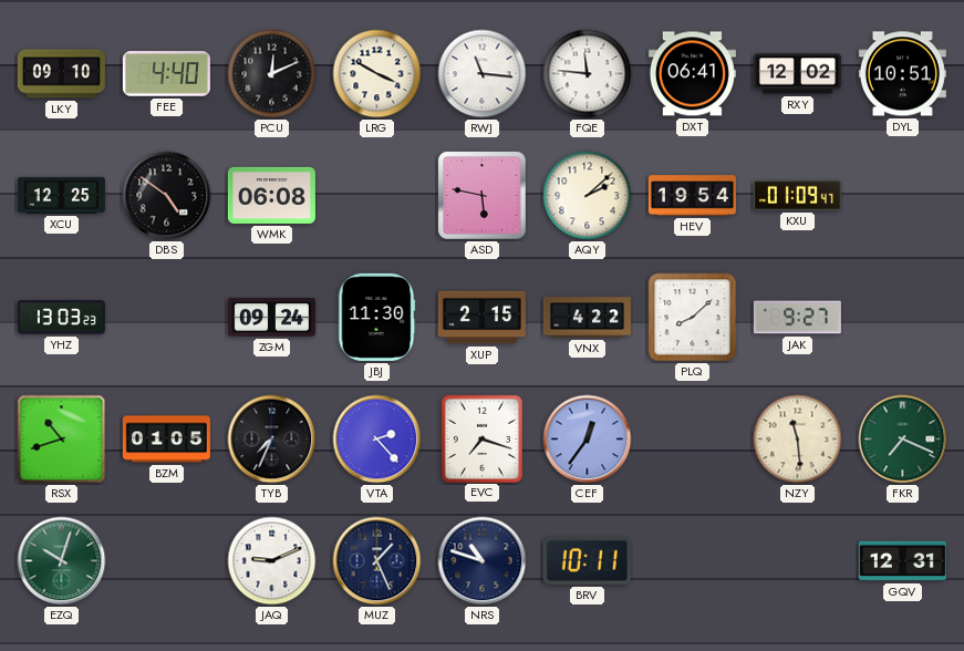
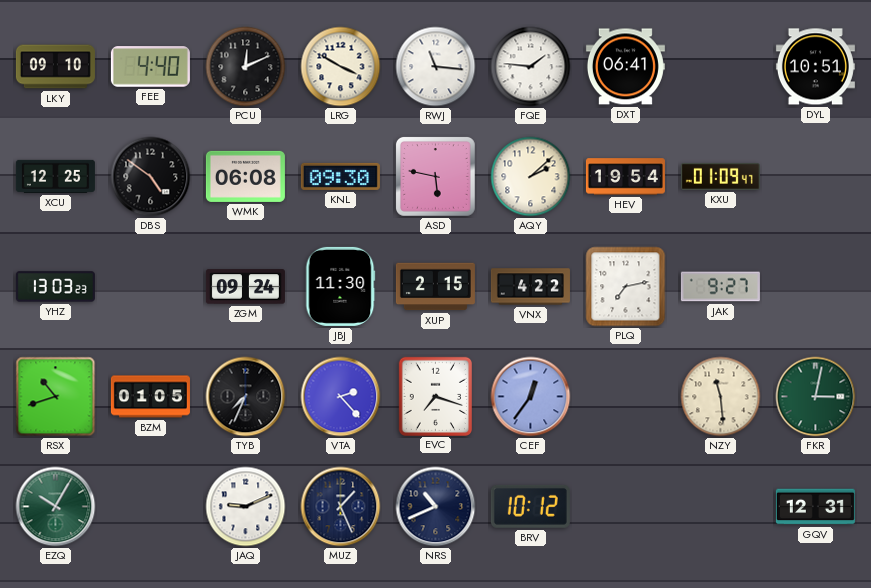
FQE: 11:46 -> 1:46
RXY: 12:02 -> none
KNL: none -> 09:30
PLQ: 8:08 -> 7:13
FKR: 7:19 -> 3:02
EZQ: 10:03 -> 10:05
NRS: 10:48 -> 10:41
BRV: 10:11 -> 10:12
